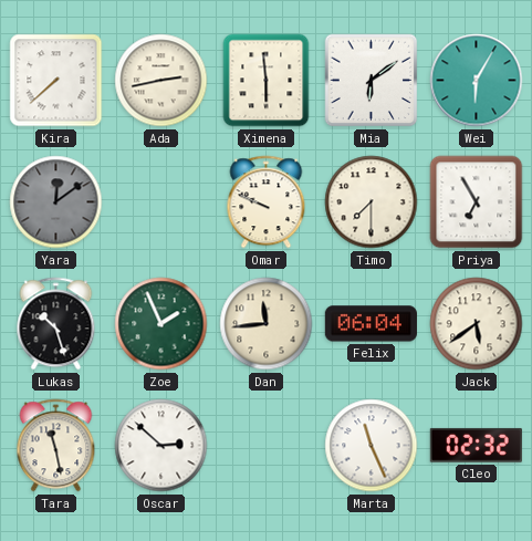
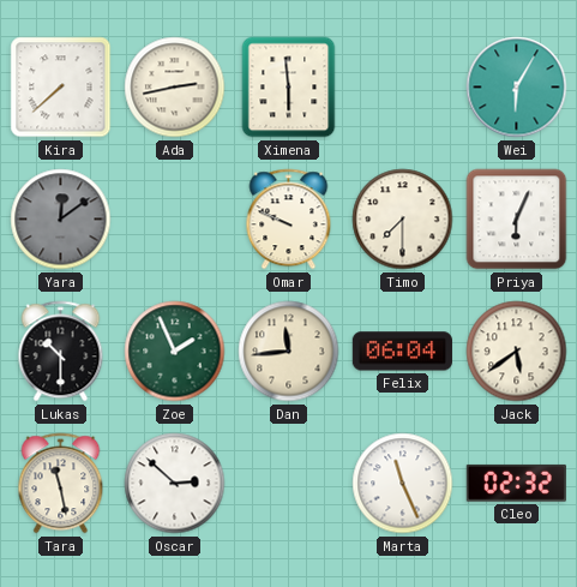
Mia: 6:09 -> none
Priya: 6:55 -> 6:04
Lukas: 10:27 -> 10:30
